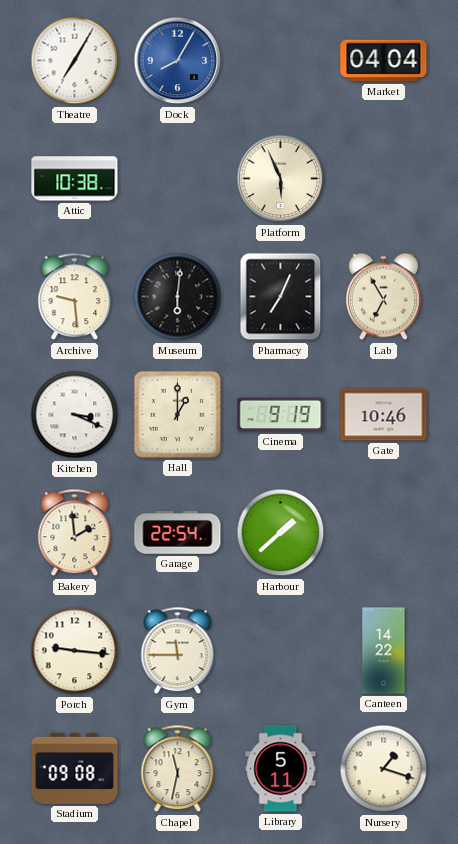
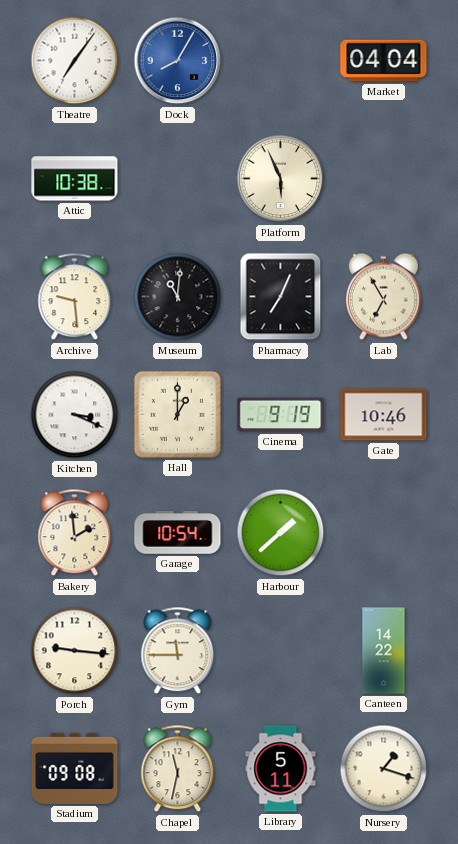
Theatre: 7:05 -> 7:06
Museum: 6:01 -> 11:01
Garage: 22:54 -> 10:54
